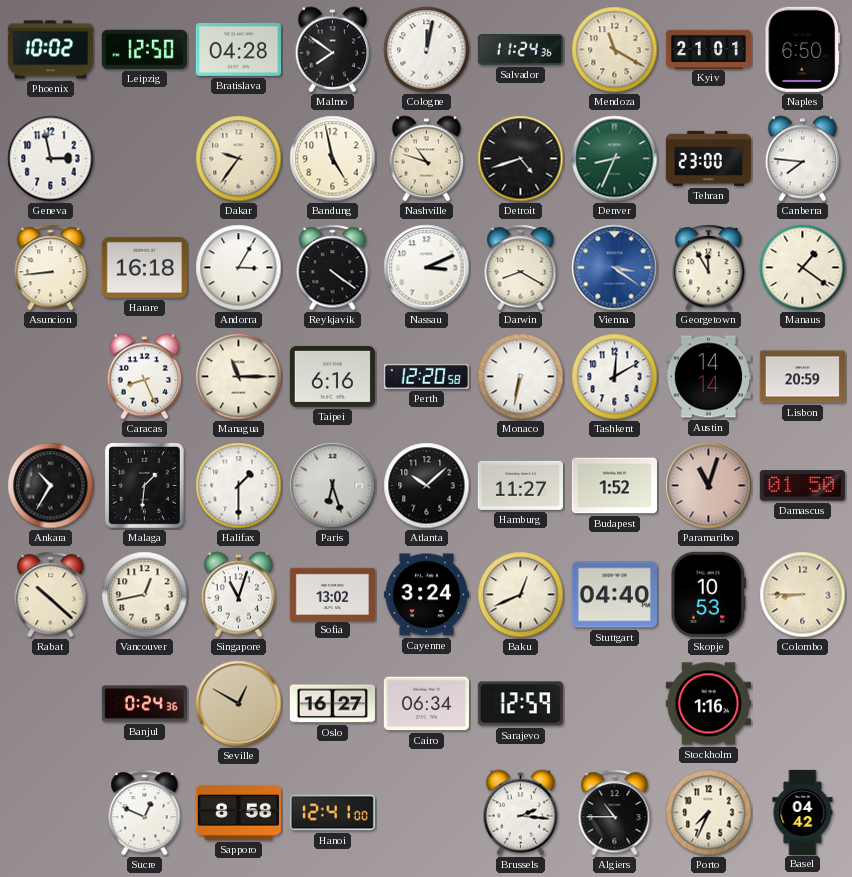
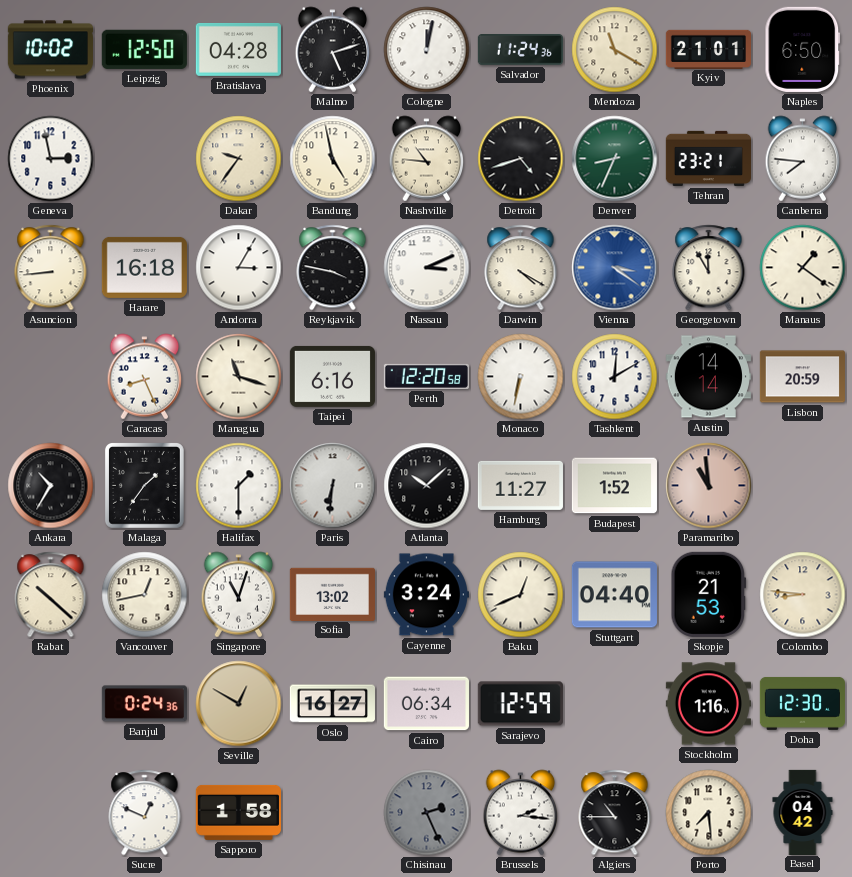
Malmo: 7:51 -> 5:12
Nashville: 10:48 -> 10:46
Tehran: 23:00 -> 23:21
Reykjavik: 4:21 -> 3:47
Darwin: 8:20 -> 4:20
Managua: 11:15 -> 11:18
Malaga: 1:31 -> 1:36
Paris: 6:27 -> 6:31
Paramaribo: 11:03 -> 10:59
Damascus: 01:50 -> none
Skopje: 10:53 -> 21:53
Colombo: 8:45 -> 8:46
Doha: none -> 12:30
Sapporo: 8:58 -> 1:58
Hanoi: 12:41 -> none
Chisinau: none -> 2:26
Porto: 7:34 -> 7:29
